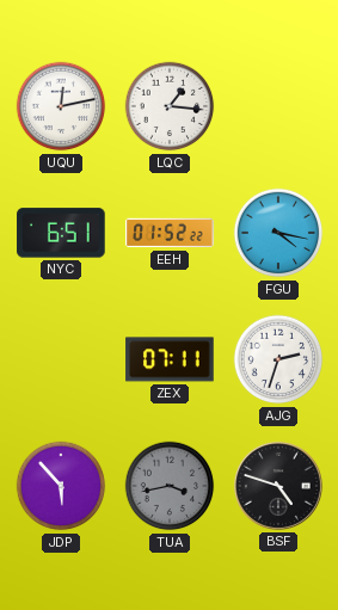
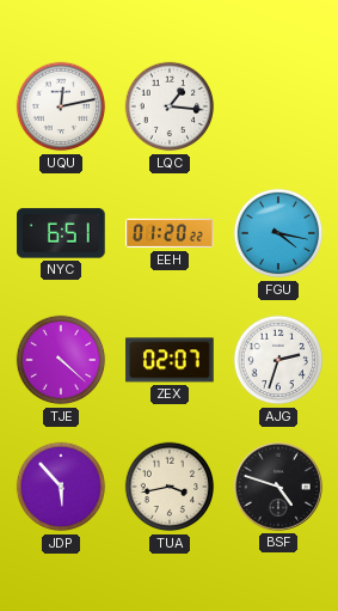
EEH: 01:52 -> 01:20
TJE: none -> 4:22
ZEX: 07:11 -> 02:07
TUA dial: grey -> cream
